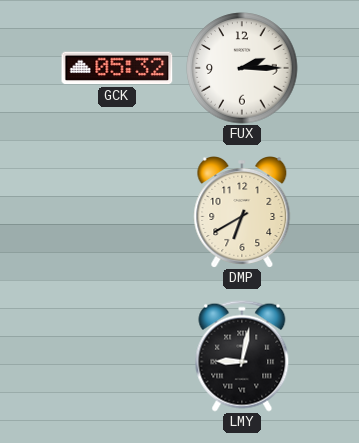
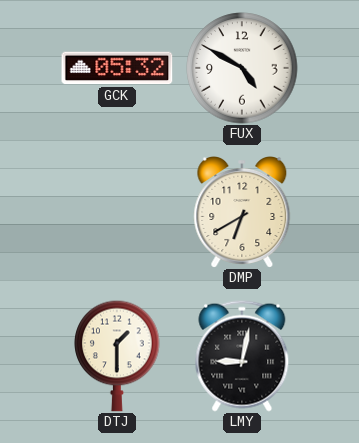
FUX: 2:15 -> 4:50
DTJ: none -> 1:30
